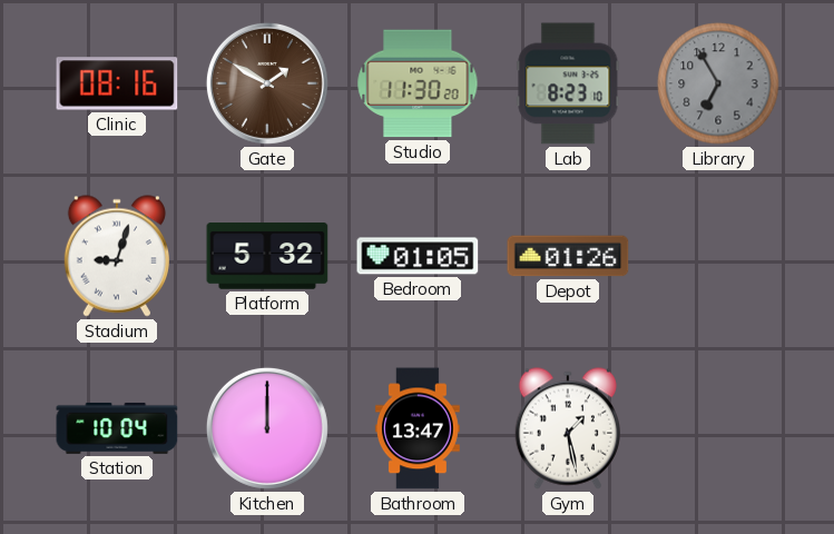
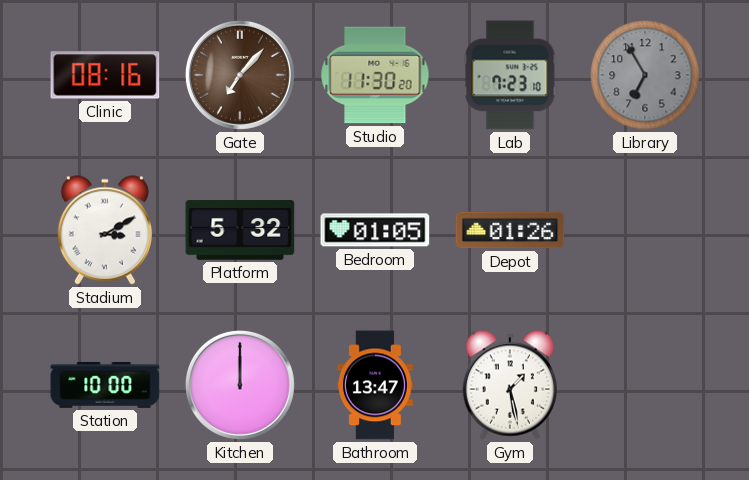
Gate: 1:50 -> 7:07
Lab: 8:23 -> 7:23
Stadium: 9:03 -> 3:10
Station: 10:04 -> 10:00
